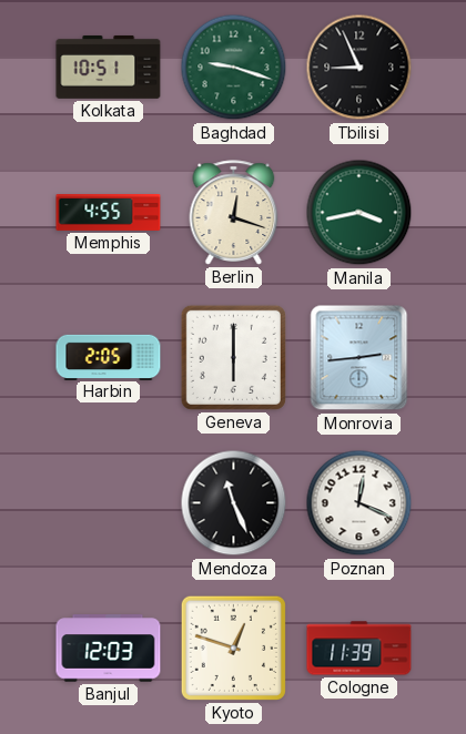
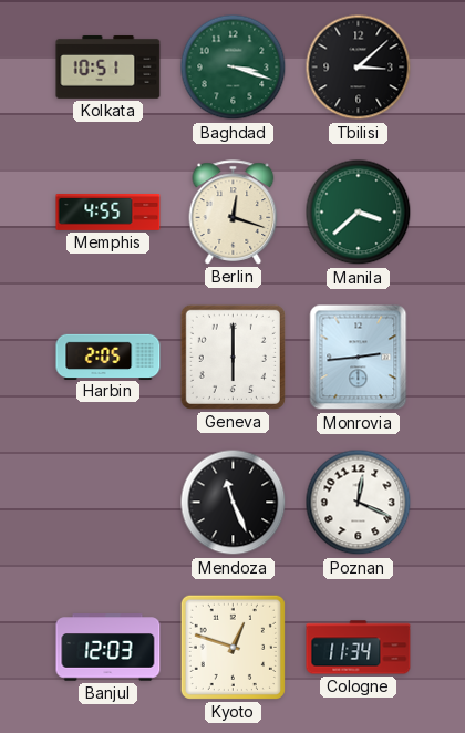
Baghdad: 9:18 -> 3:18
Tbilisi: 8:56 -> 3:08
Manila: 3:43 -> 3:38
Cologne: 11:39 -> 11:34
